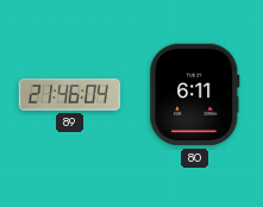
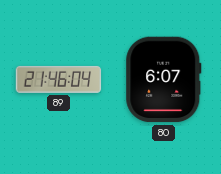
80: 6:11 -> 6:07
